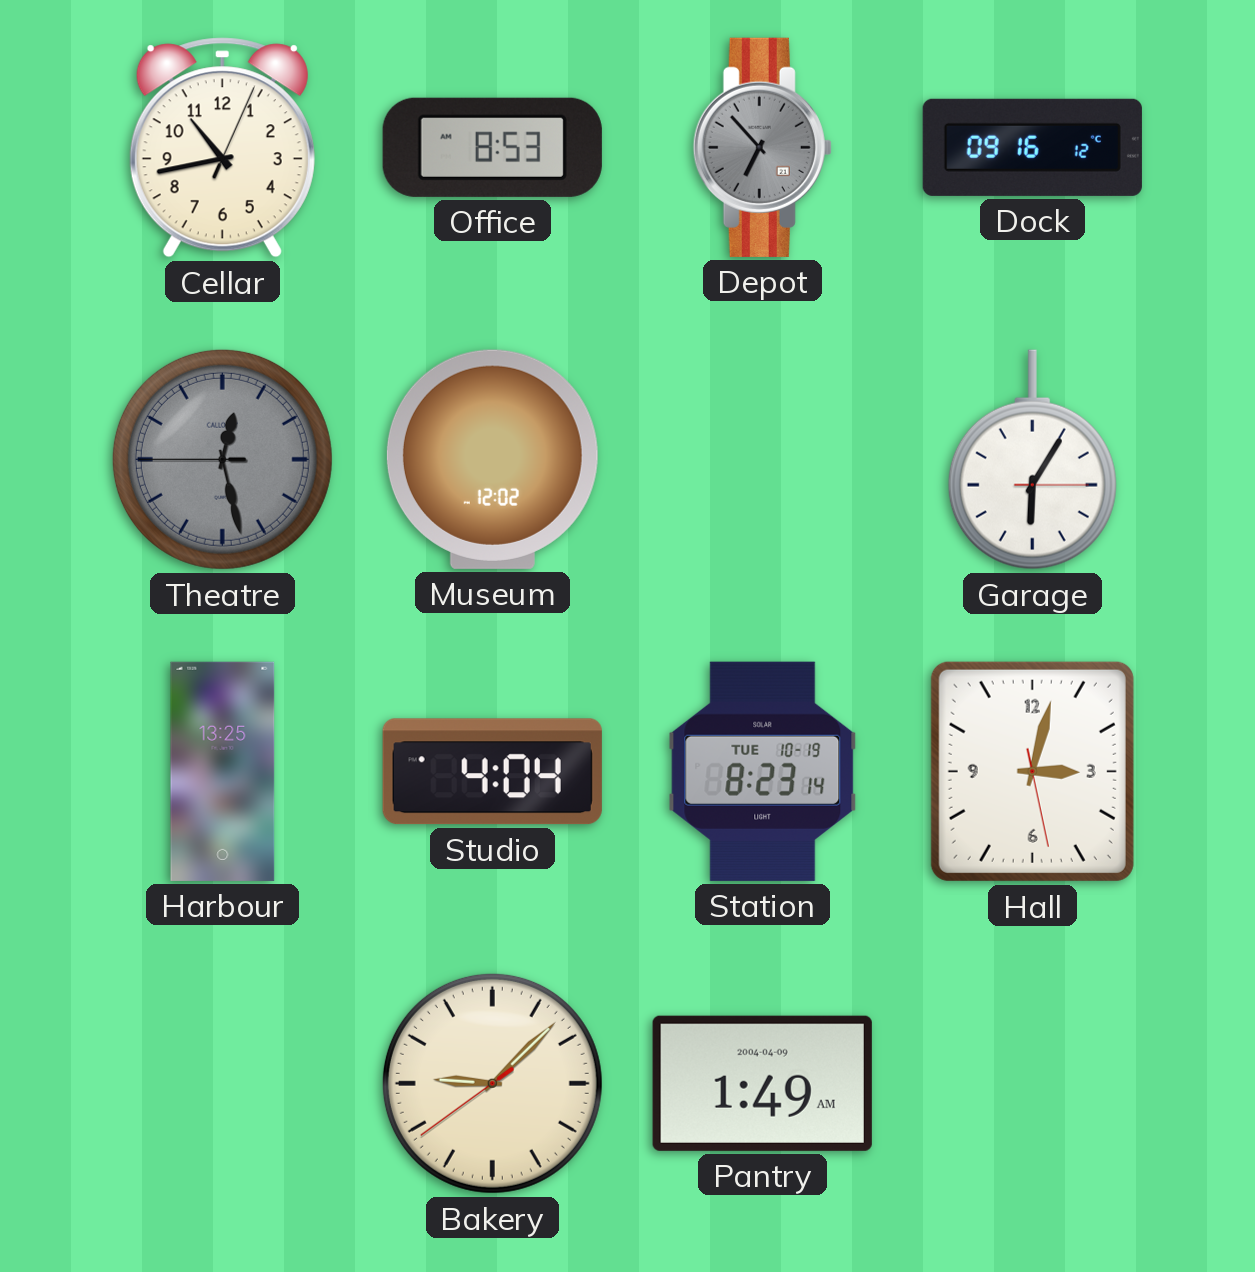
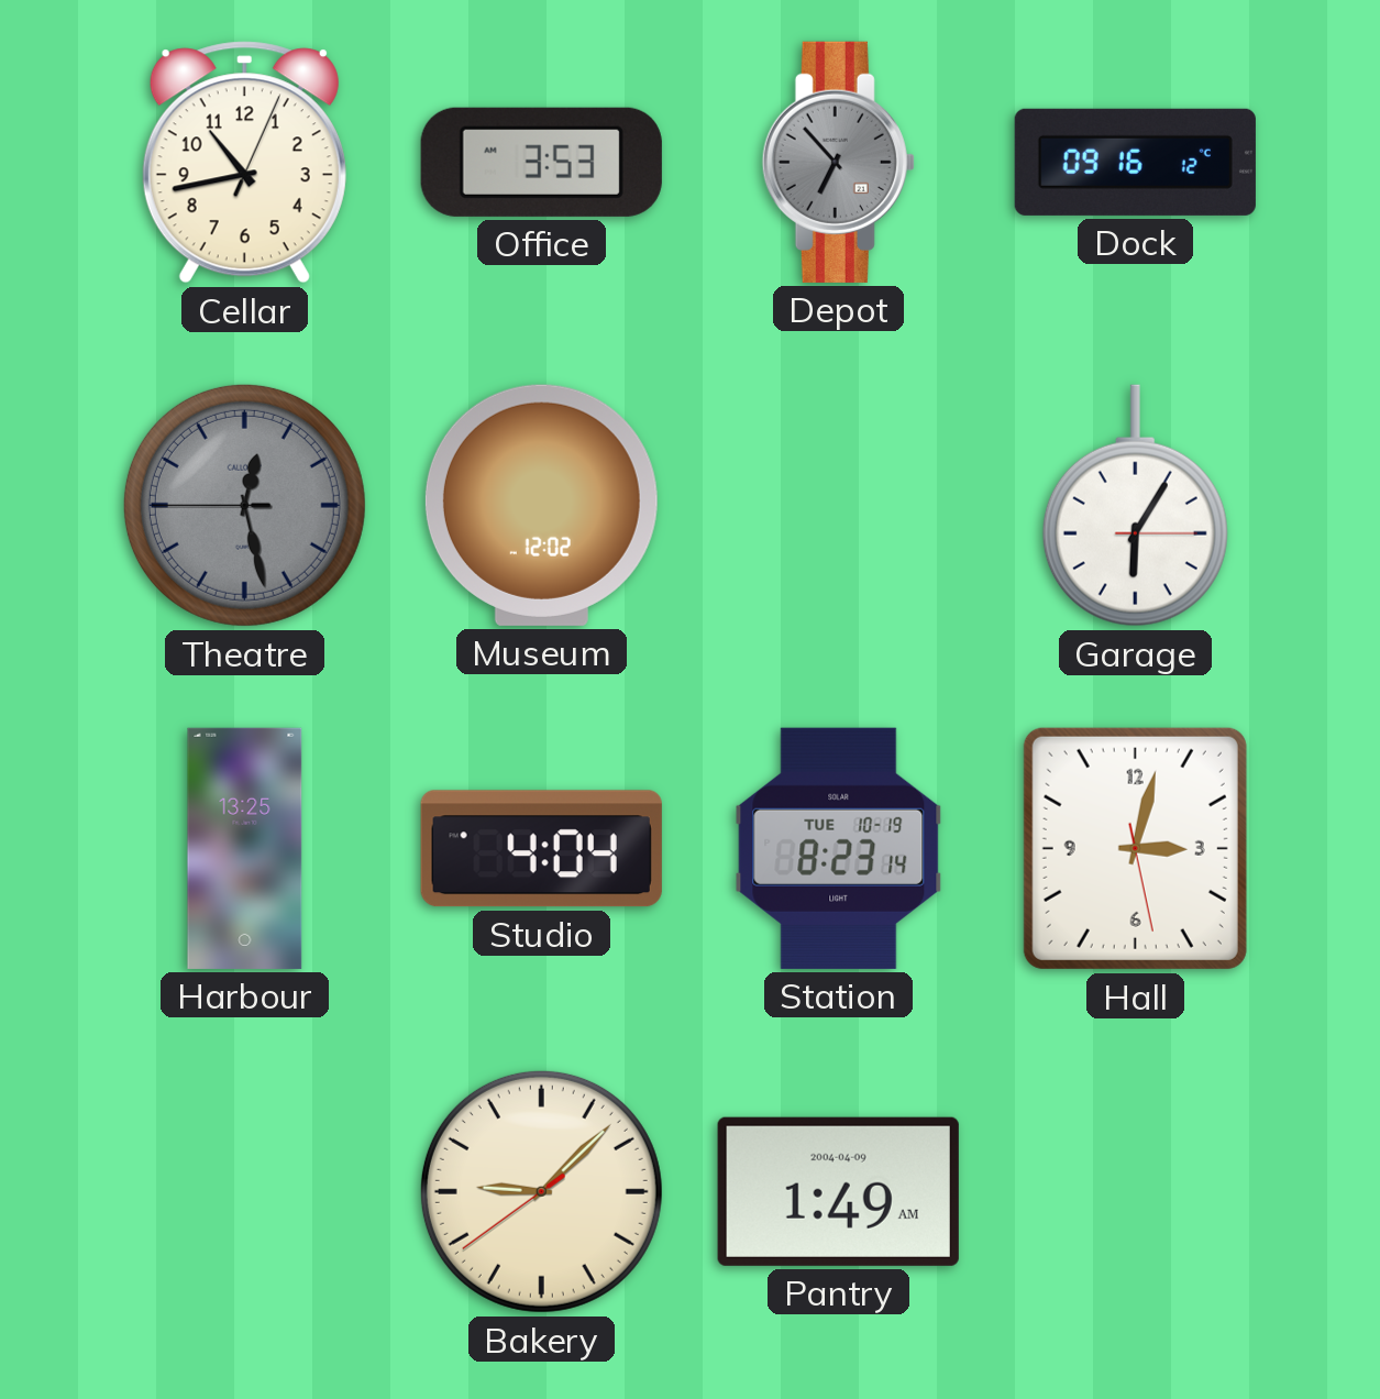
Office: 8:53 -> 3:53
